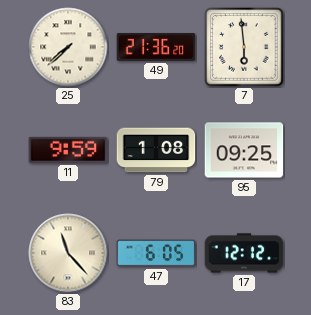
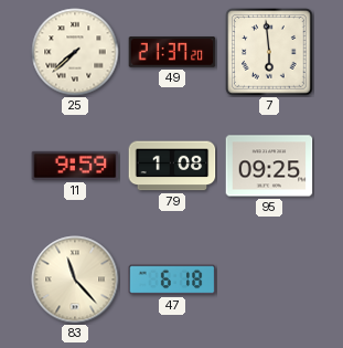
49: 21:36 -> 21:37
47: 6:05 -> 6:18
17: 12:12 -> none
